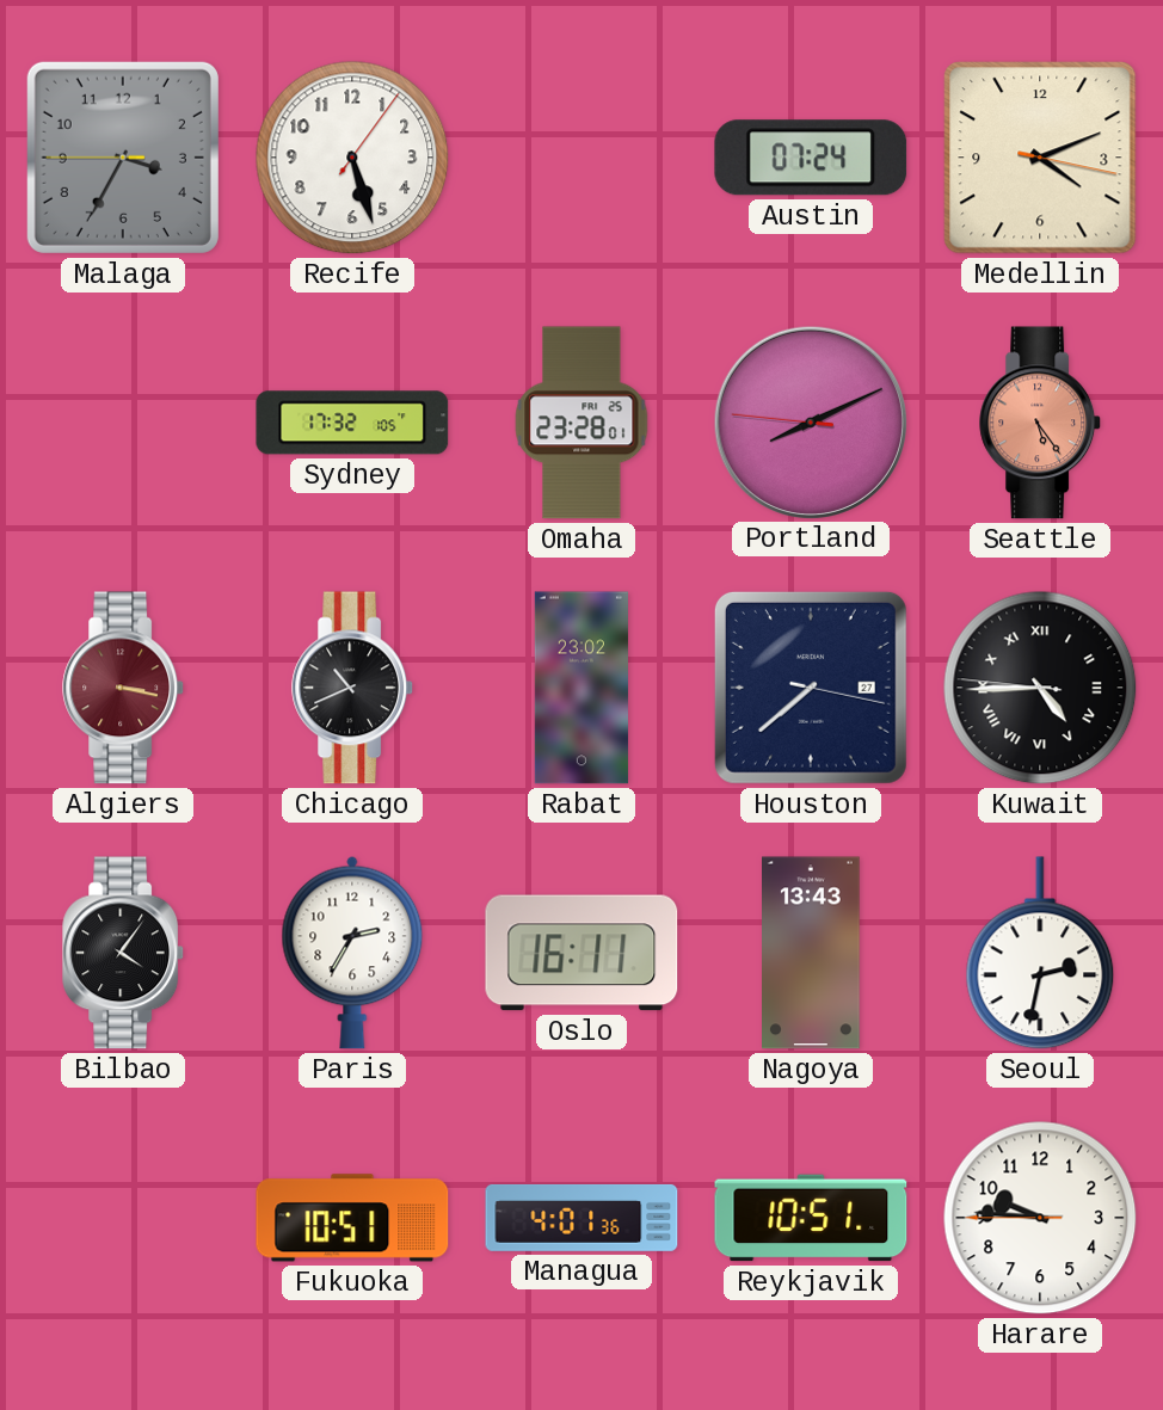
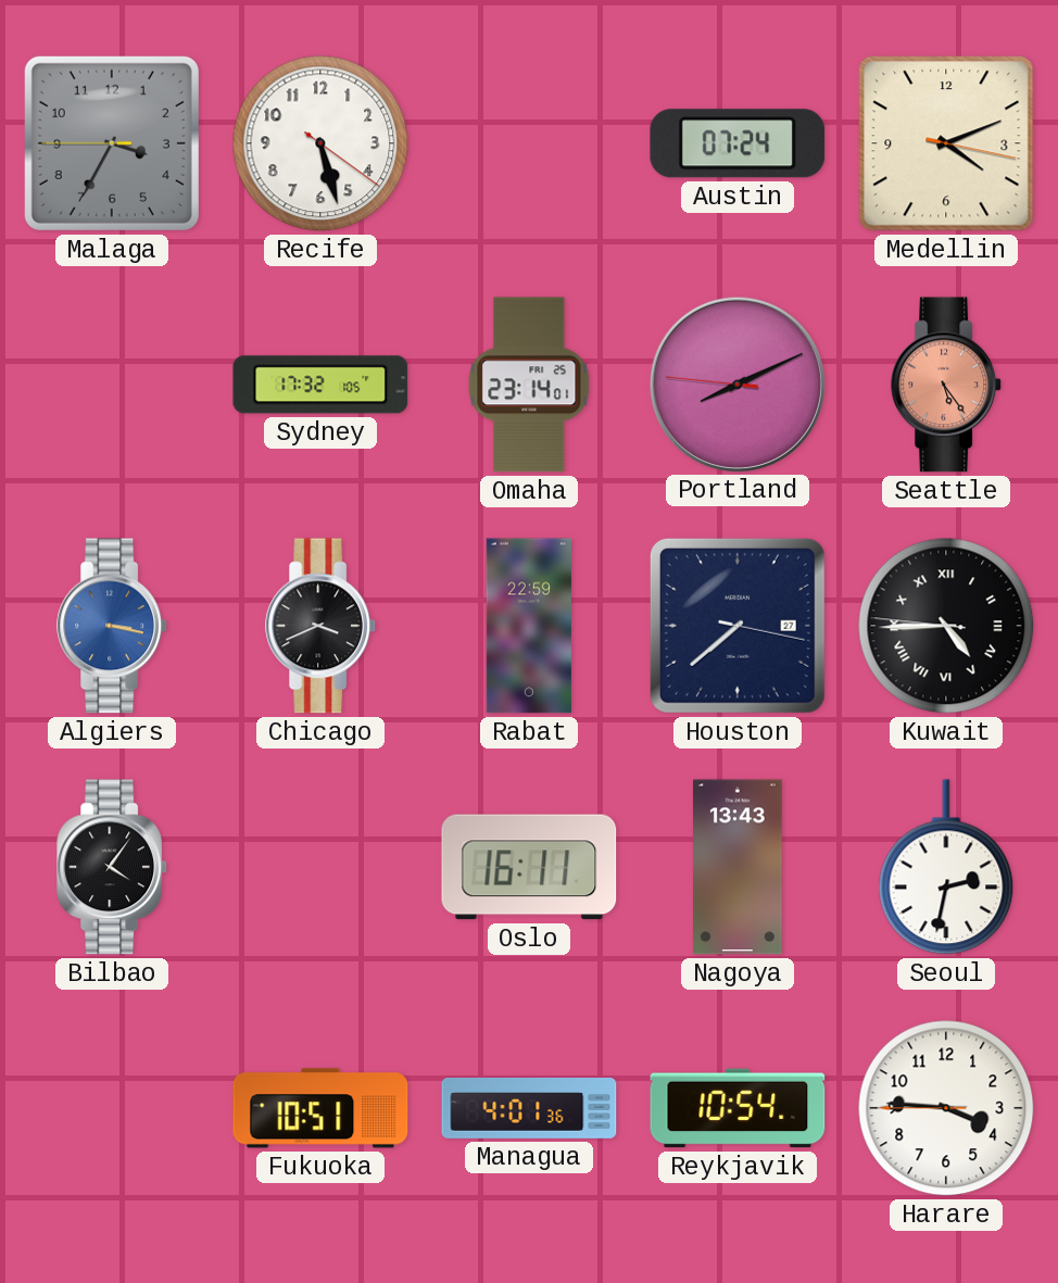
Recife: 5:27:06 -> 5:27:21
Omaha: 23:28 -> 23:14
Algiers dial: burgundy -> blue
Chicago: 10:41 -> 3:41
Rabat: 23:02 -> 22:59
Paris: 2:35 -> none
Reykjavik: 10:51 -> 10:54
Harare: 9:45 -> 3:45
